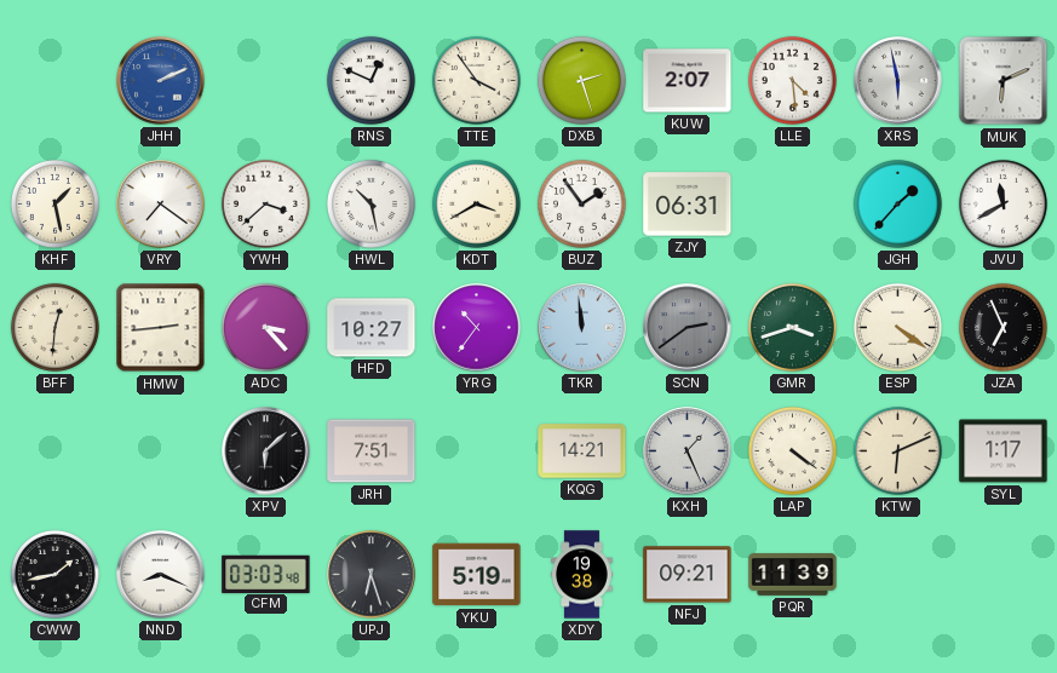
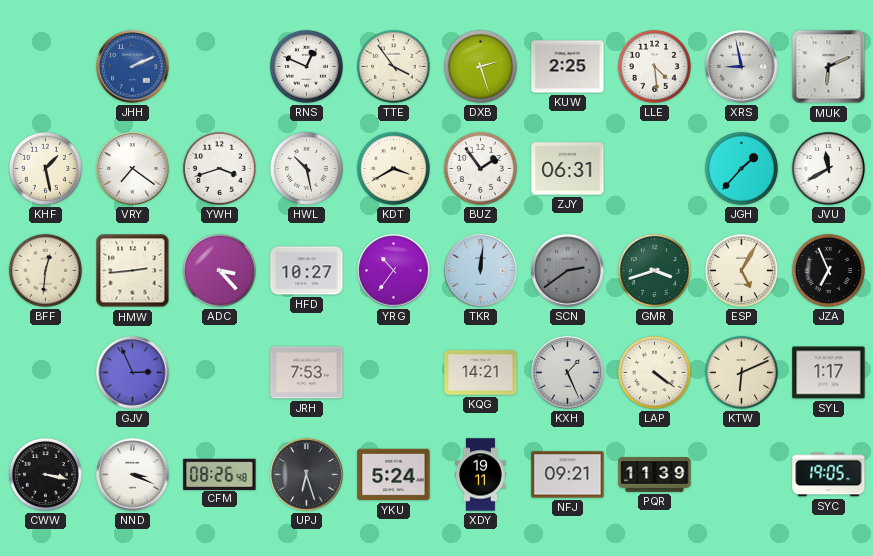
KUW: 2:07 -> 2:25
XRS: 5:58 -> 8:58
YWH: 3:38 -> 3:42
TKR: 11:59 -> 12:01
ESP: 4:21 -> 5:05
GJV: none -> 2:56
XPV: 6:08 -> none
JRH: 7:51 -> 7:53
CWW: 1:43 -> 3:17
NND: 8:19 -> 3:19
CFM: 03:03 -> 08:26
YKU: 5:19 -> 5:24
XDY: 19:38 -> 19:11
SYC: none -> 19:05
